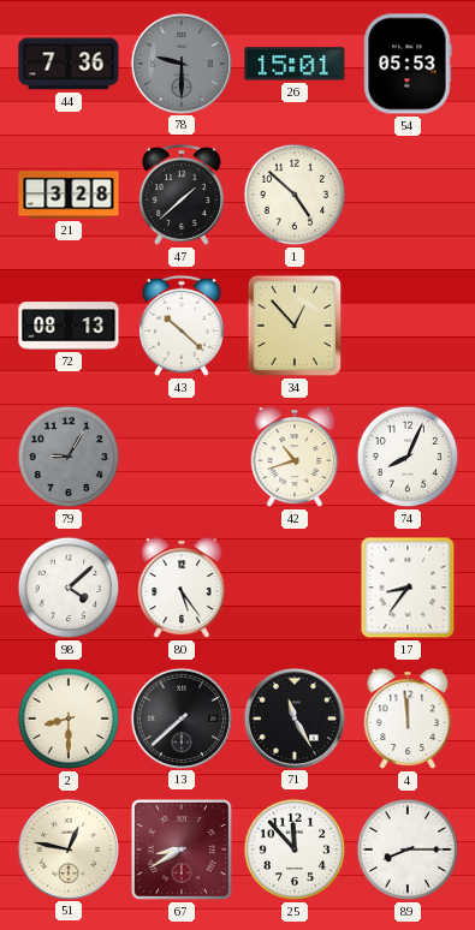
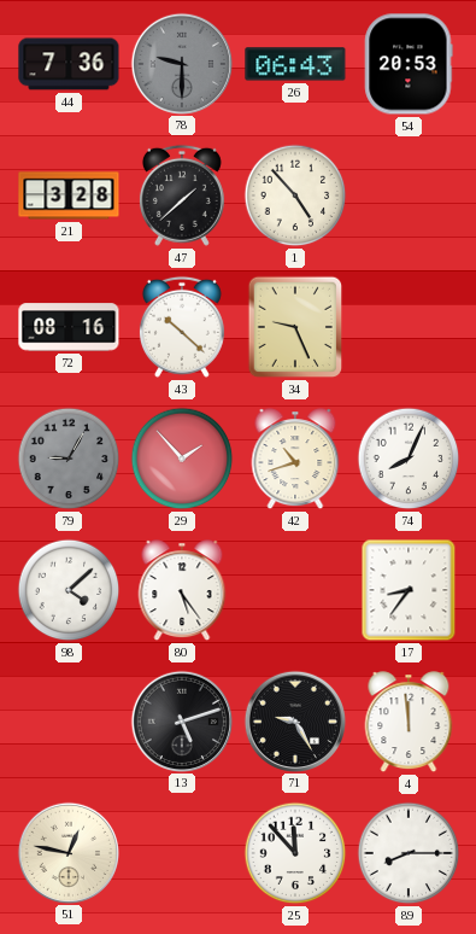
26: 15:01 -> 06:43
54: 05:53 -> 20:53
1: 4:52 -> 4:53
72: 08:13 -> 08:16
34: 12:53 -> 9:26
29: none -> 1:53
2: 8:30 -> none
13: 7:38 -> 5:12
71: 11:25 -> 9:25
67: 8:40 -> none
